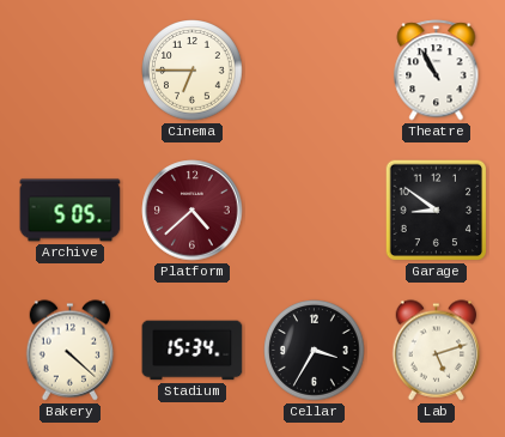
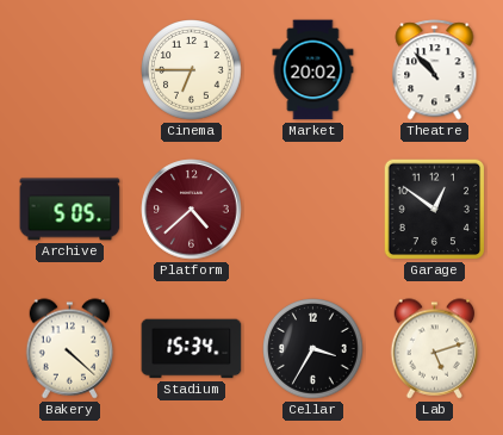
Market: none -> 20:02
Theatre: 10:55 -> 10:53
Garage: 8:51 -> 12:51
